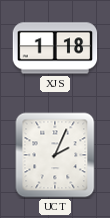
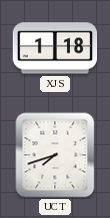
UCT: 2:04 -> 7:42
